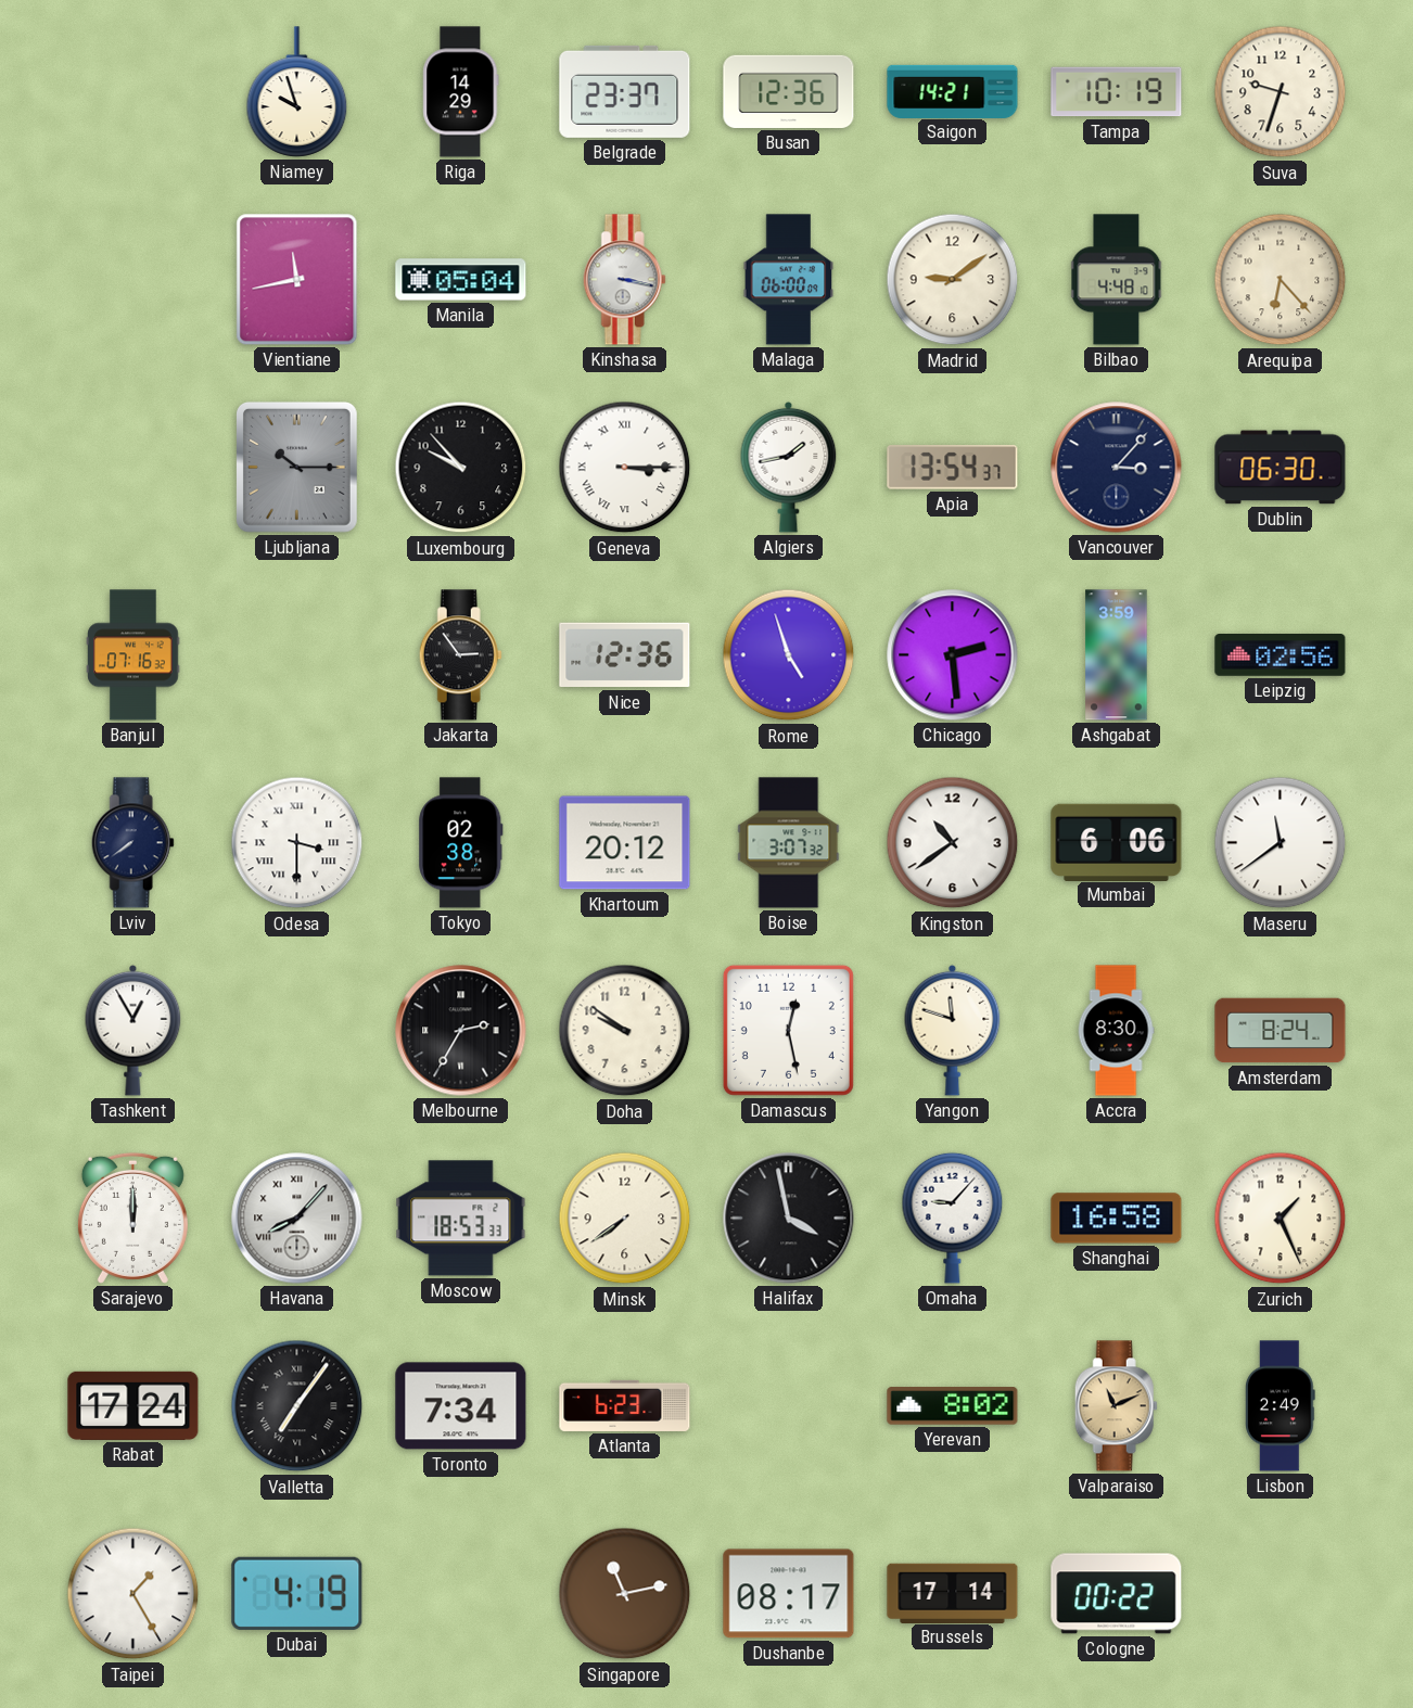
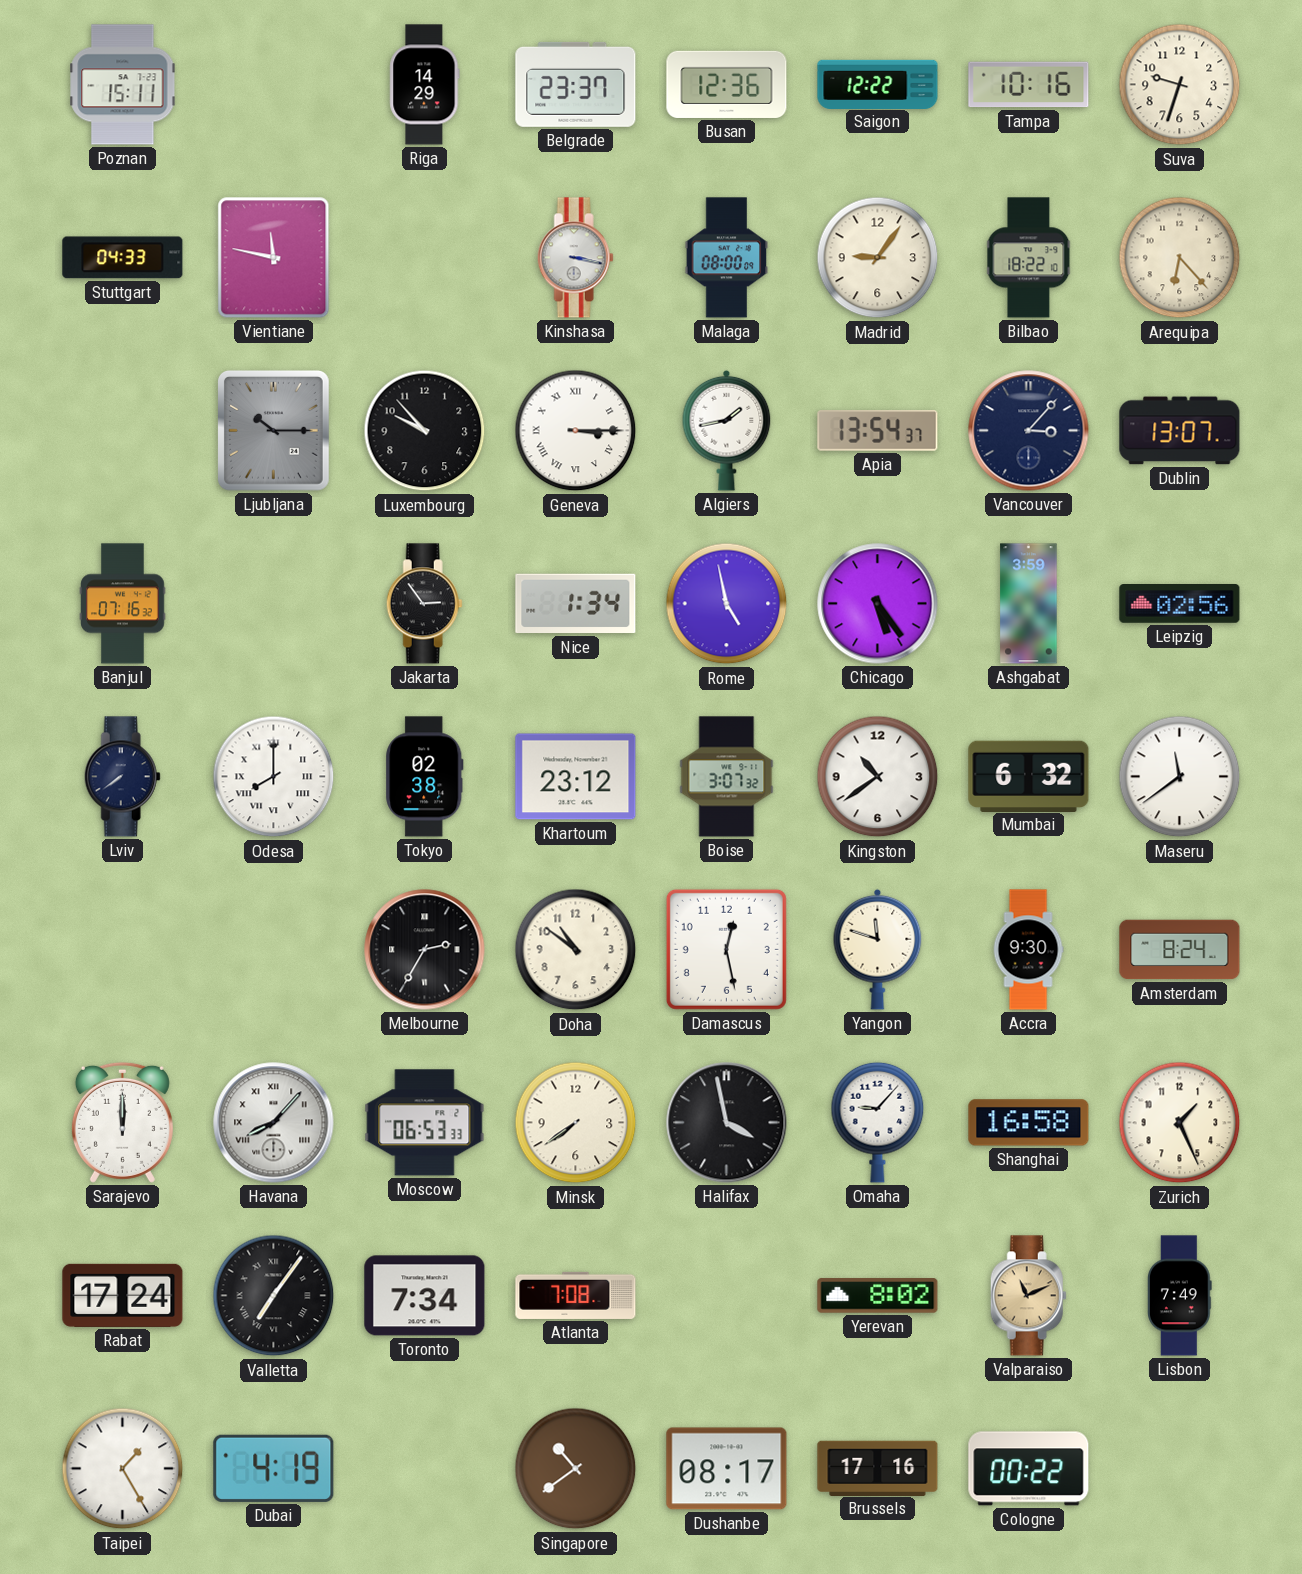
Poznan: none -> 15:11
Niamey: 9:57 -> none
Saigon: 14:21 -> 12:22
Tampa: 10:19 -> 10:16
Stuttgart: none -> 04:33
Vientiane: 11:43 -> 11:47
Manila: 05:04 -> none
Malaga: 06:00 -> 08:00
Madrid: 9:09 -> 9:06
Bilbao: 4:48 -> 18:22
Dublin: 06:30 -> 13:07
Nice: 12:36 -> 1:34
Rome: 4:57 -> 4:58
Chicago: 2:29 -> 5:24
Odesa: 3:30 -> 8:00
Khartoum: 20:12 -> 23:12
Mumbai: 6:06 -> 6:32
Tashkent: 12:55 -> none
Doha: 9:51 -> 10:51
Accra: 8:30 -> 9:30
Moscow: 18:53 -> 06:53
Atlanta: 6:23 -> 7:08
Lisbon: 2:49 -> 7:49
Singapore: 11:13 -> 10:39
Brussels: 17:14 -> 17:16
